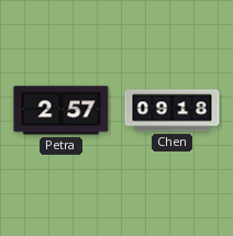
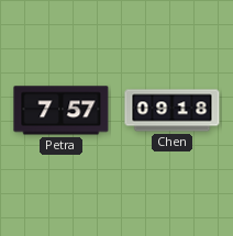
Petra: 2:57 -> 7:57
